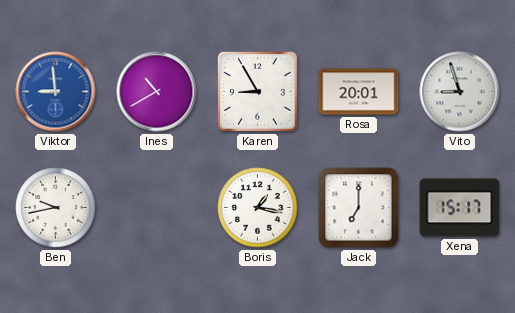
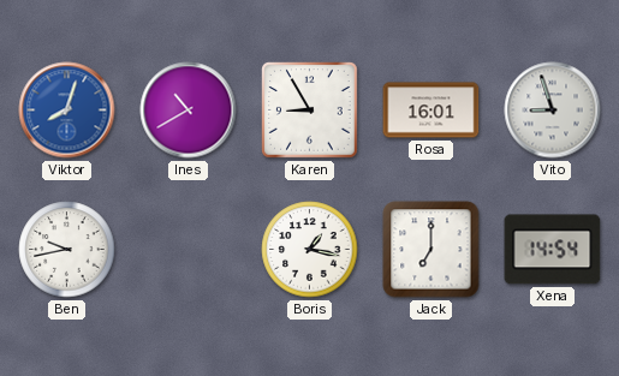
Viktor: 8:59 -> 8:03
Rosa: 20:01 -> 16:01
Xena: 15:17 -> 14:54
